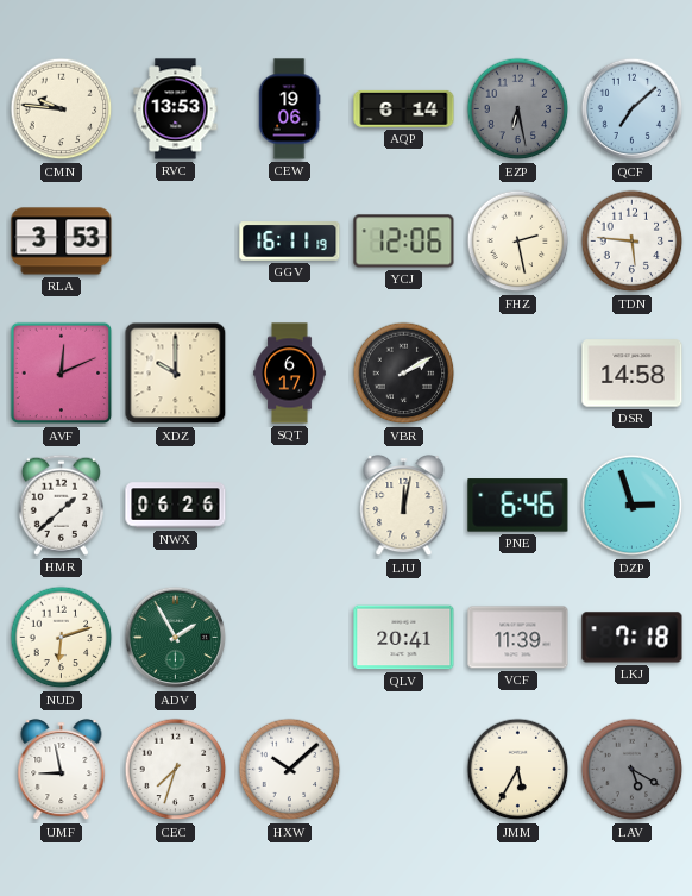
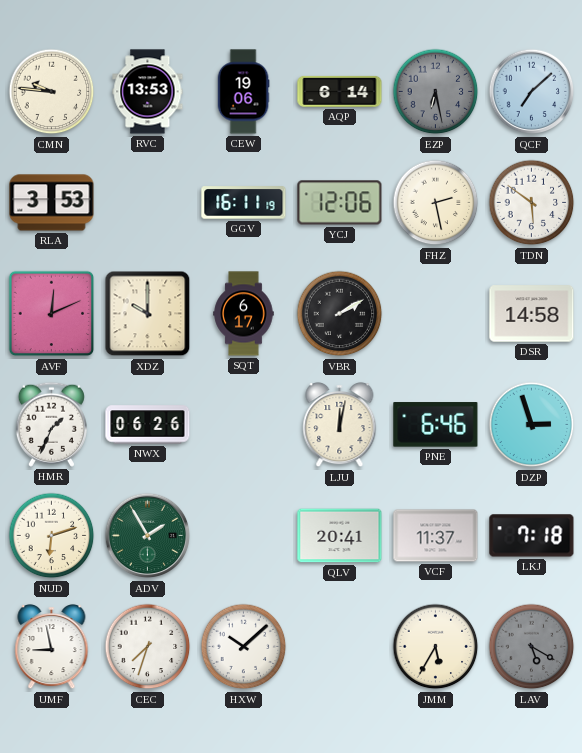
TDN: 5:46 -> 5:51
HMR: 1:38 -> 1:34
VCF: 11:39 -> 11:37
